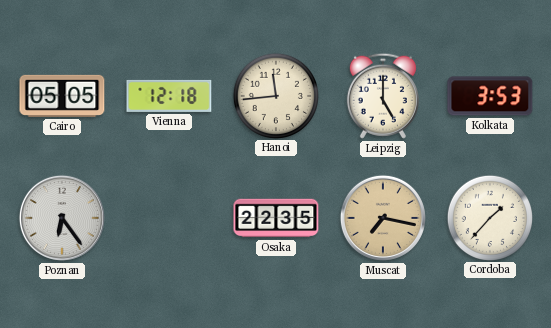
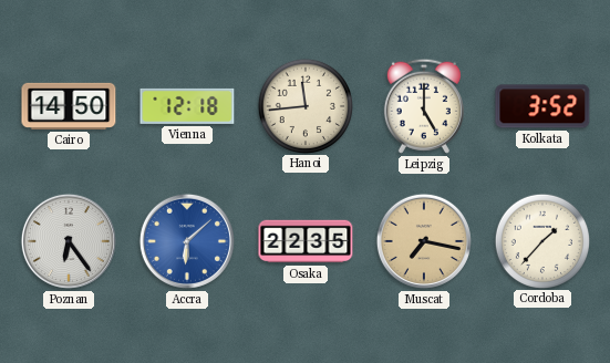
Cairo: 05:05 -> 14:50
Kolkata: 3:53 -> 3:52
Accra: none -> 6:08
